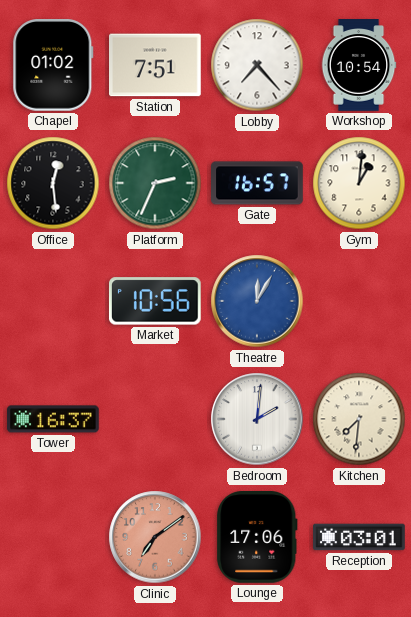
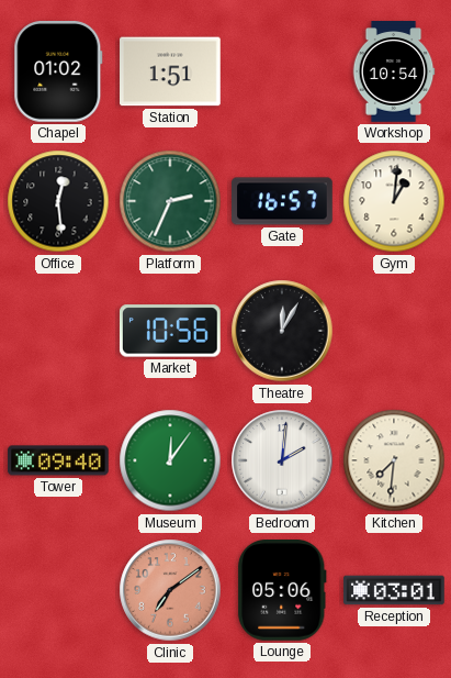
Station: 7:51 -> 1:51
Lobby: 7:23 -> none
Theatre dial: blue -> black
Tower: 16:37 -> 09:40
Museum: none -> 12:06
Lounge: 17:06 -> 05:06
